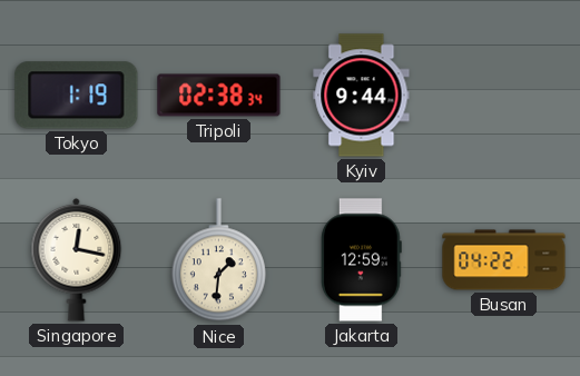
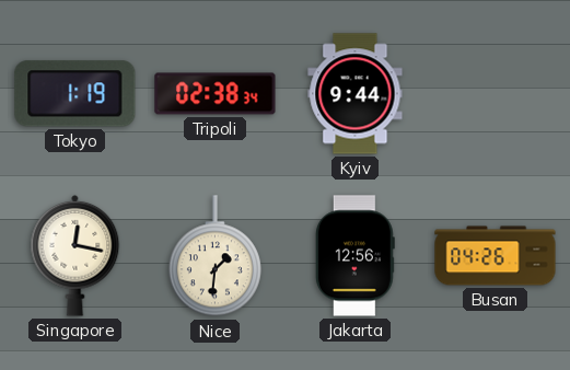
Jakarta: 12:59 -> 12:56
Busan: 04:22 -> 04:26
